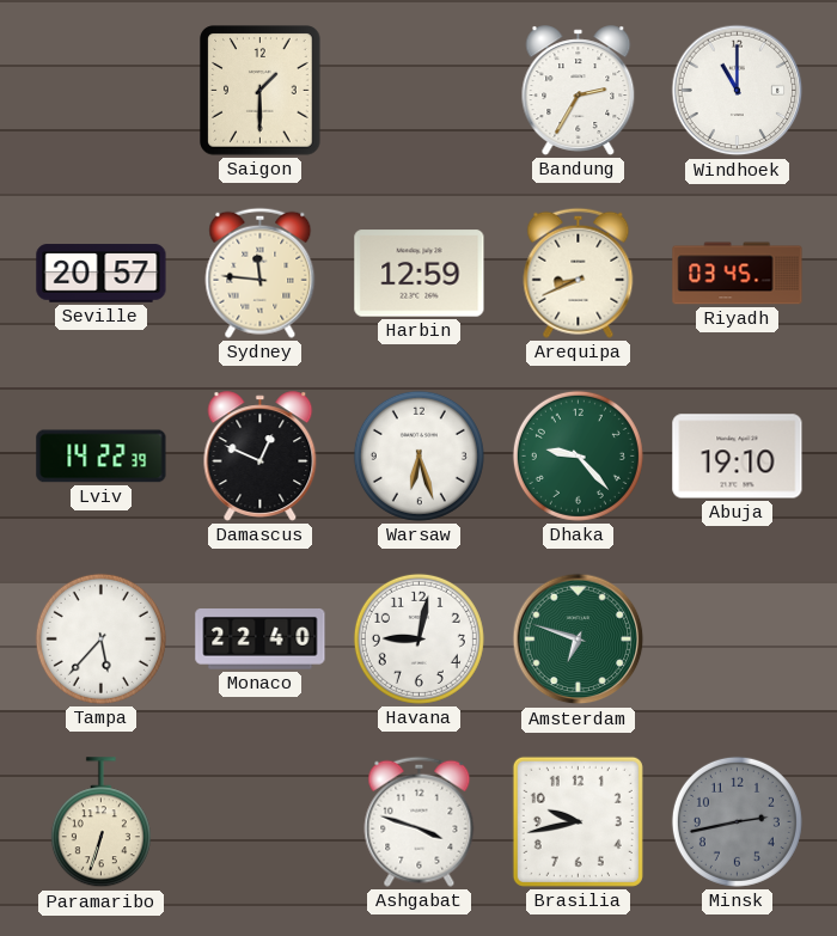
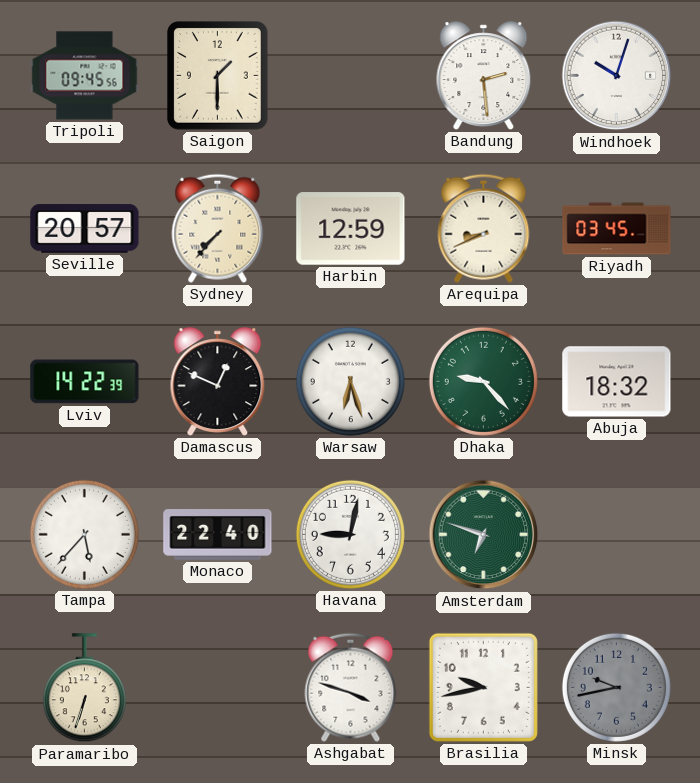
Tripoli: none -> 09:45
Bandung: 2:35 -> 2:29
Windhoek: 11:00 -> 10:03
Sydney: 11:46 -> 7:37
Abuja: 19:10 -> 18:32
Minsk: 2:43 -> 9:43
